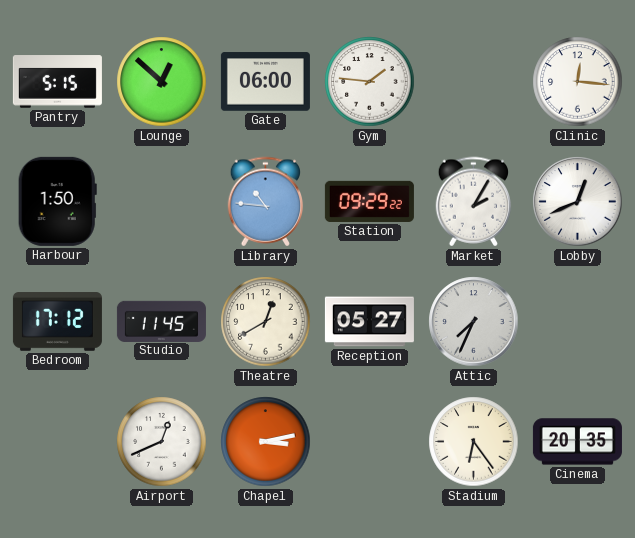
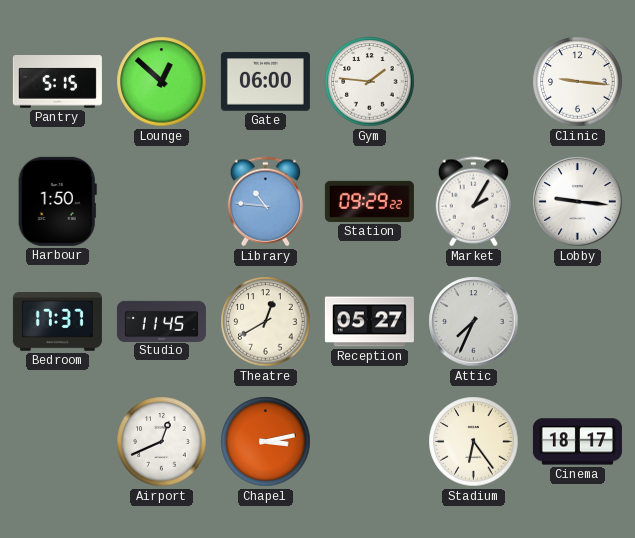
Clinic: 12:16 -> 9:16
Lobby: 12:41 -> 9:16
Bedroom: 17:12 -> 17:37
Cinema: 20:35 -> 18:17
